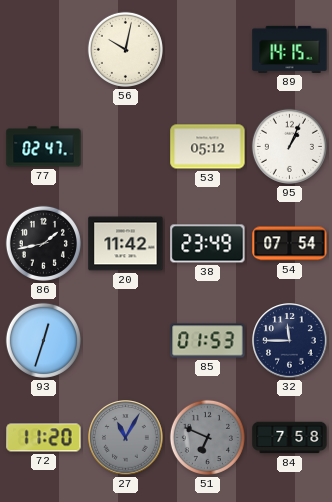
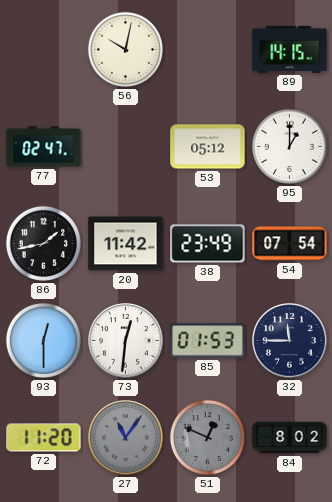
95: 1:04 -> 1:00
93: 12:33 -> 12:30
73: none -> 12:31
27: 11:05 -> 11:06
51: 6:49 -> 12:49
84: 7:58 -> 8:02
